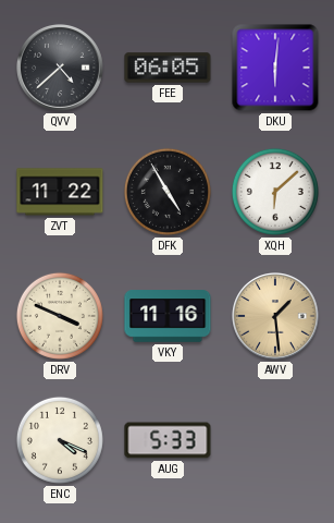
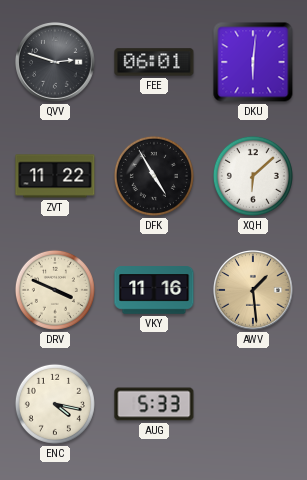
QVV: 4:38 -> 2:48
FEE: 06:05 -> 06:01
ENC: 4:19 -> 4:17
